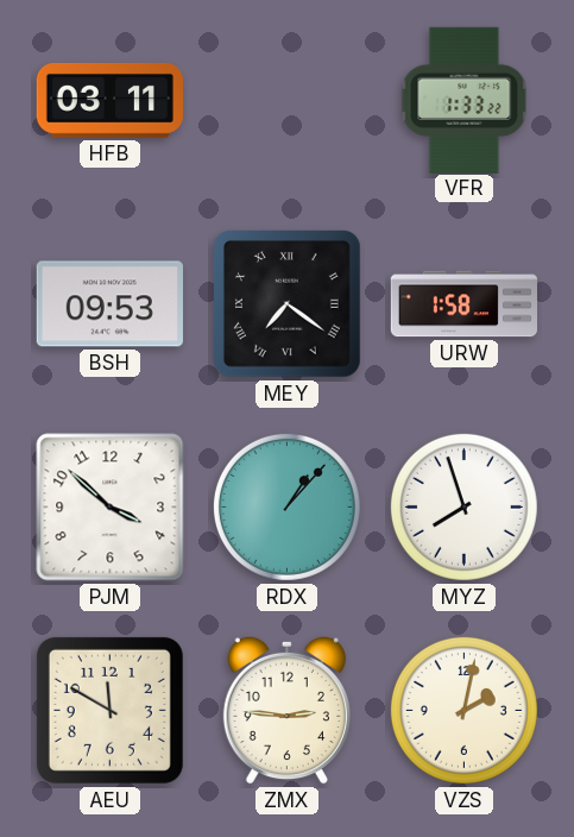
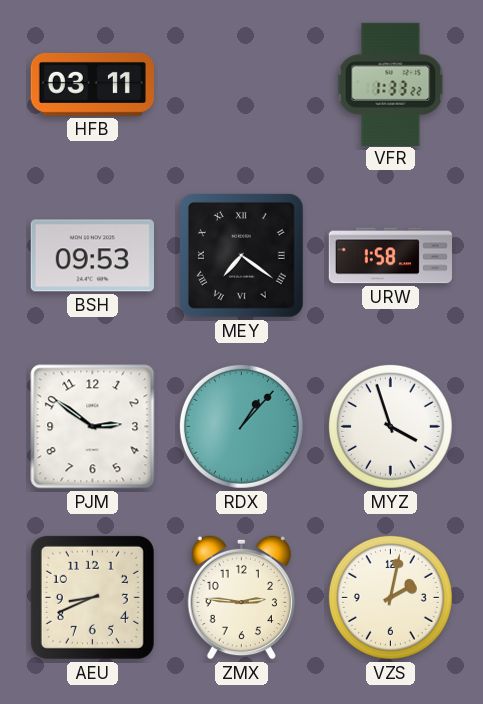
PJM: 3:52 -> 2:51
MYZ: 7:57 -> 3:57
AEU: 11:50 -> 8:41
